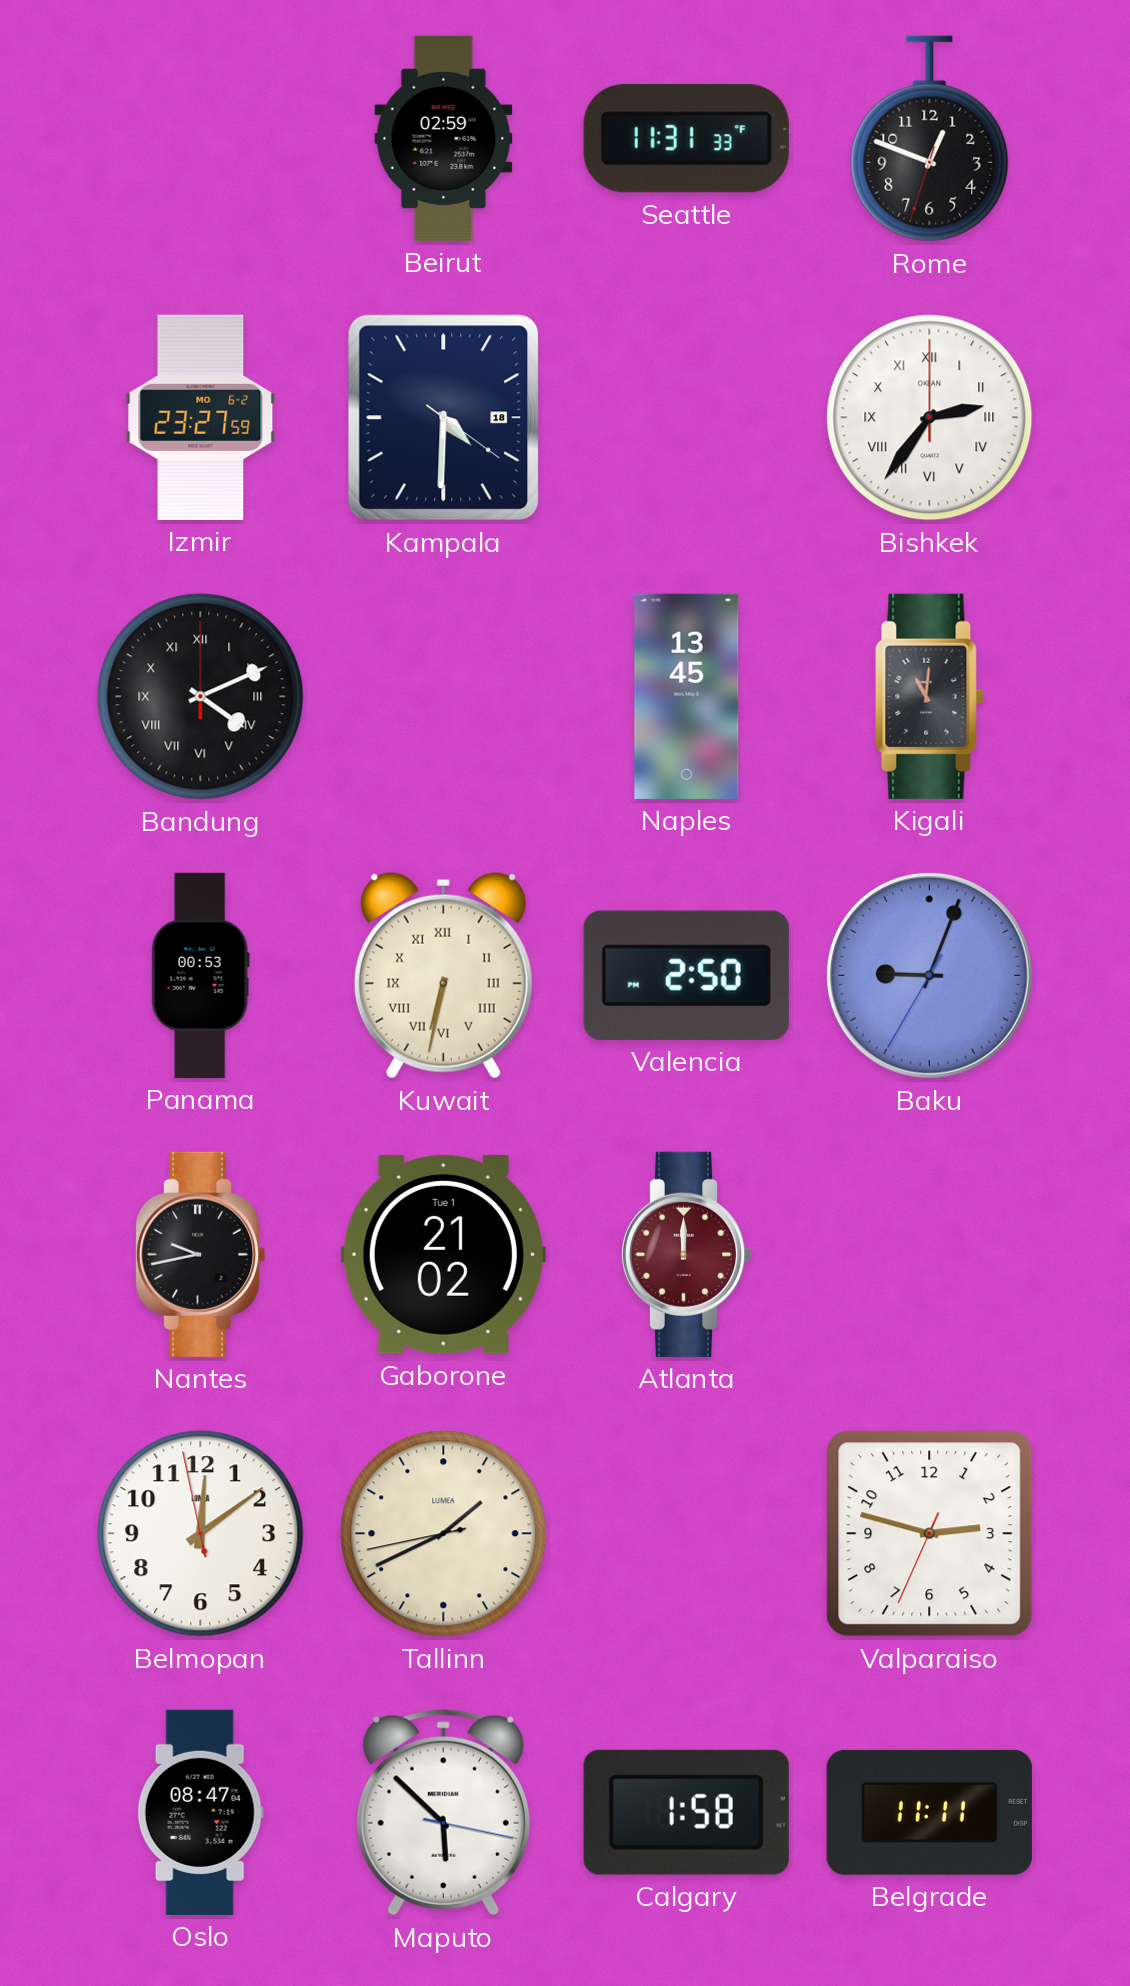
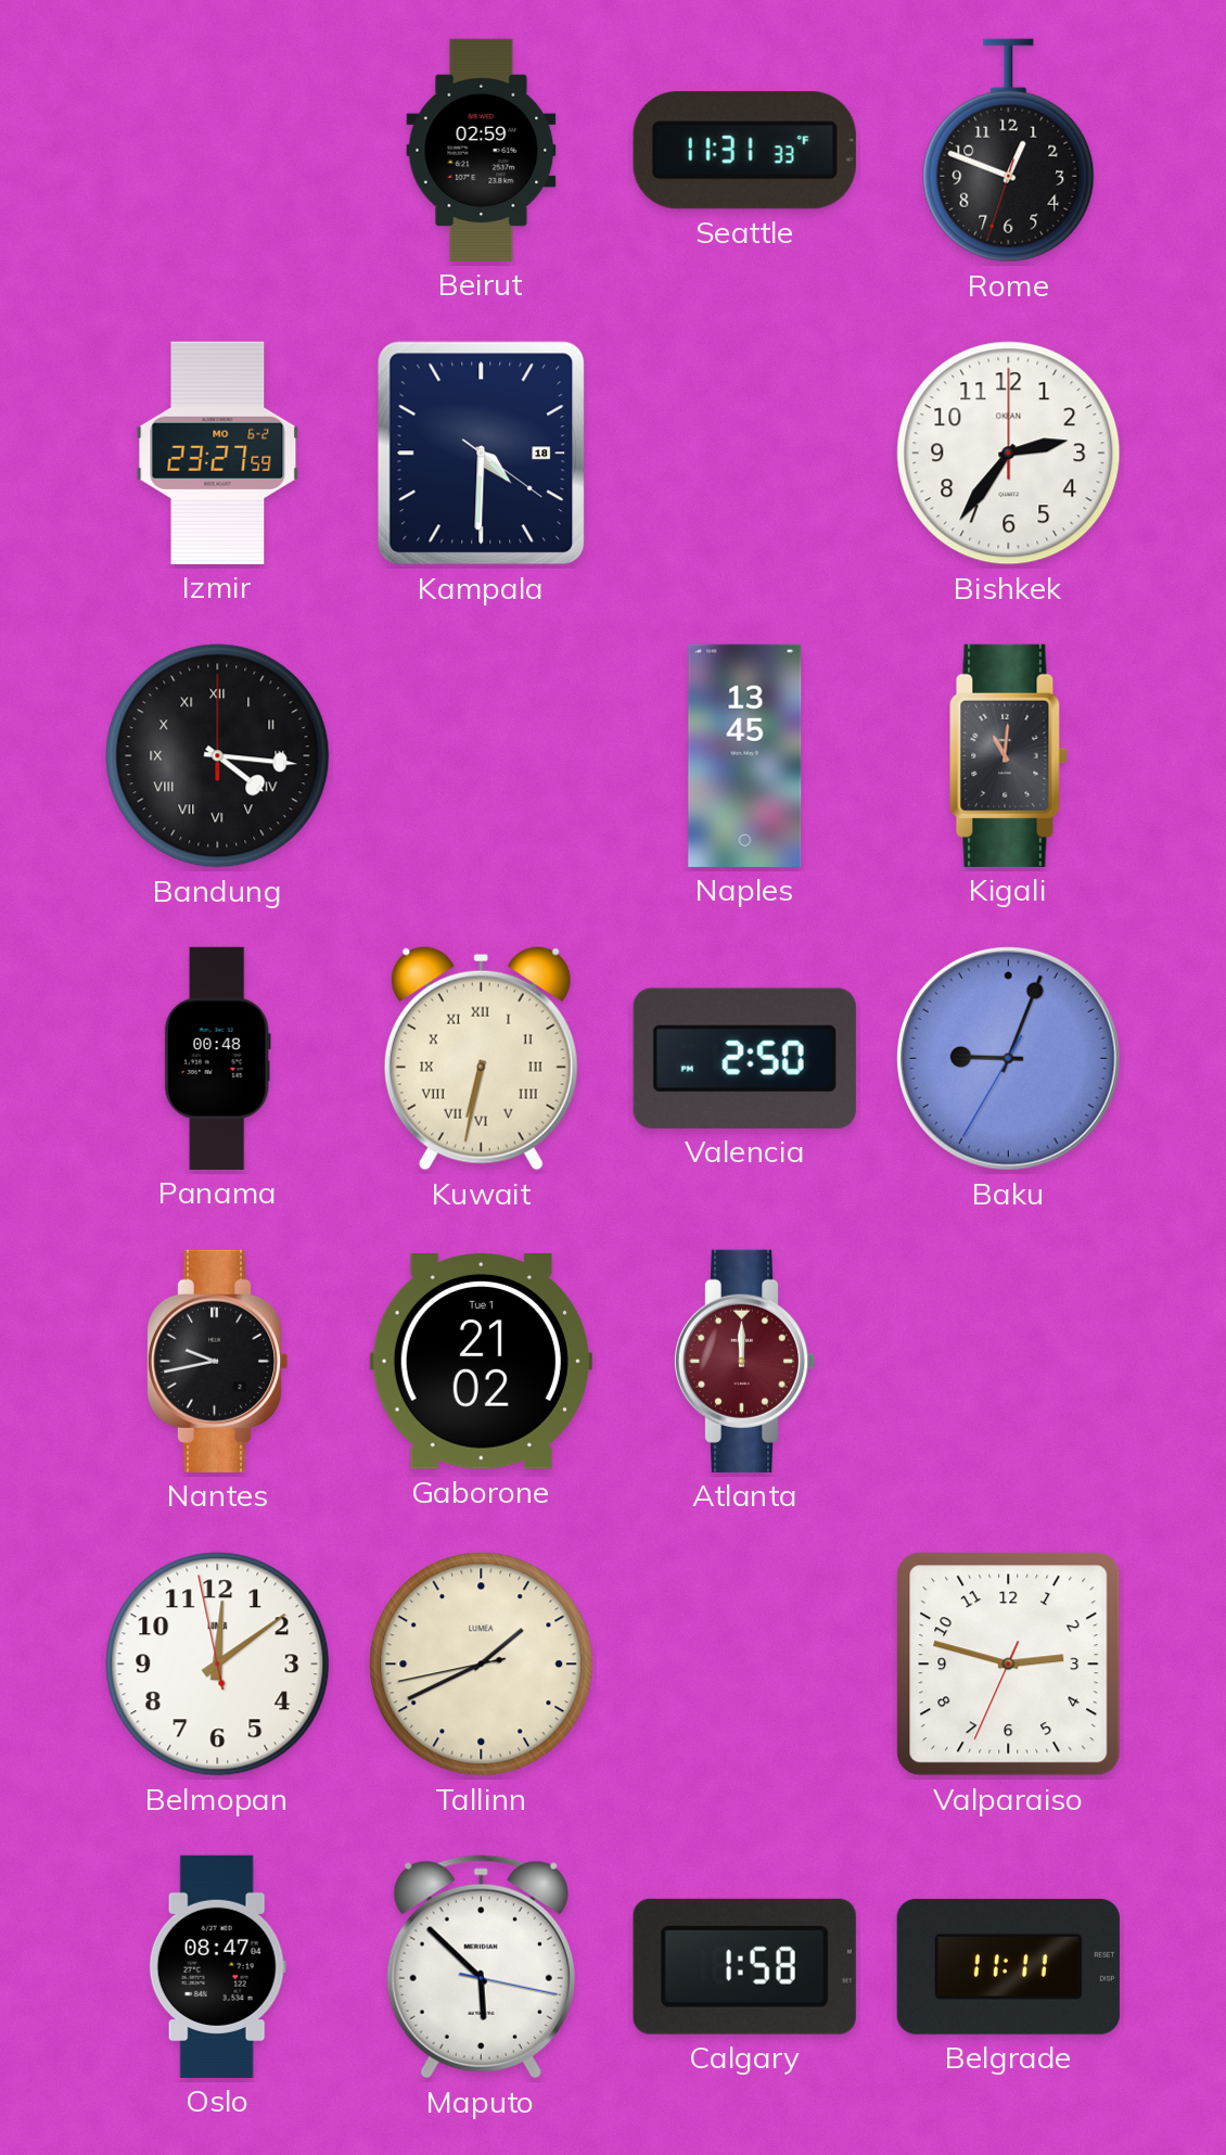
Bishkek numerals: Roman -> Arabic
Bandung: 4:11 -> 4:16
Panama: 00:53 -> 00:48
